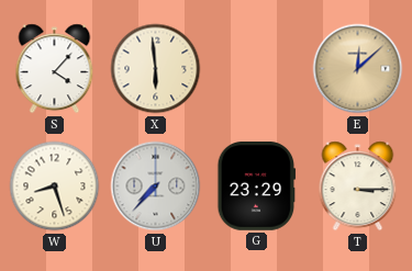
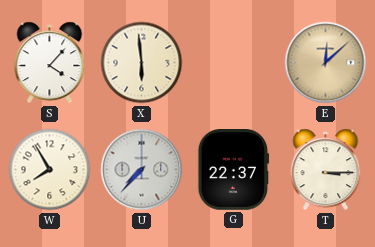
W: 8:27 -> 7:55
G: 23:29 -> 22:37
